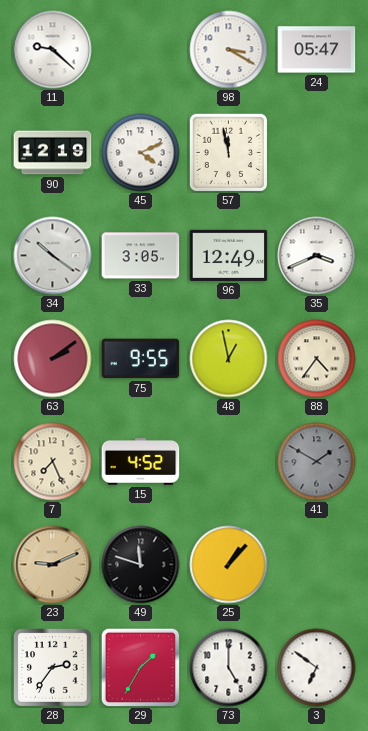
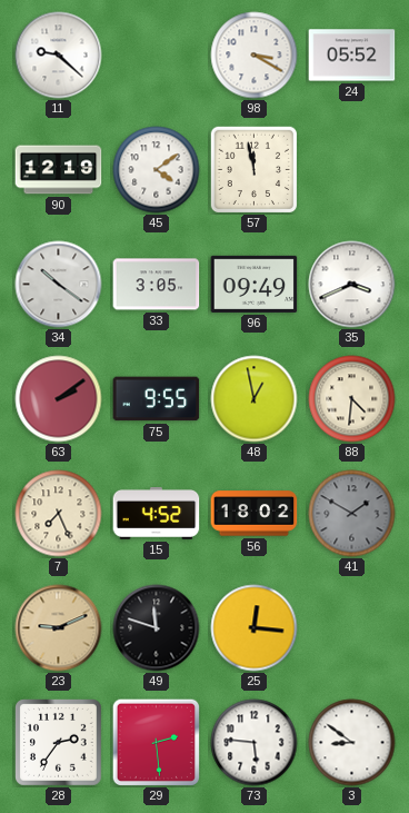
24: 05:47 -> 05:52
45: 4:11 -> 4:09
96: 12:49 -> 09:49
88: 4:36 -> 4:31
56: none -> 18:02
25: 1:07 -> 12:16
29: 1:35 -> 2:29
73: 5:00 -> 5:46
3: 6:51 -> 8:51
